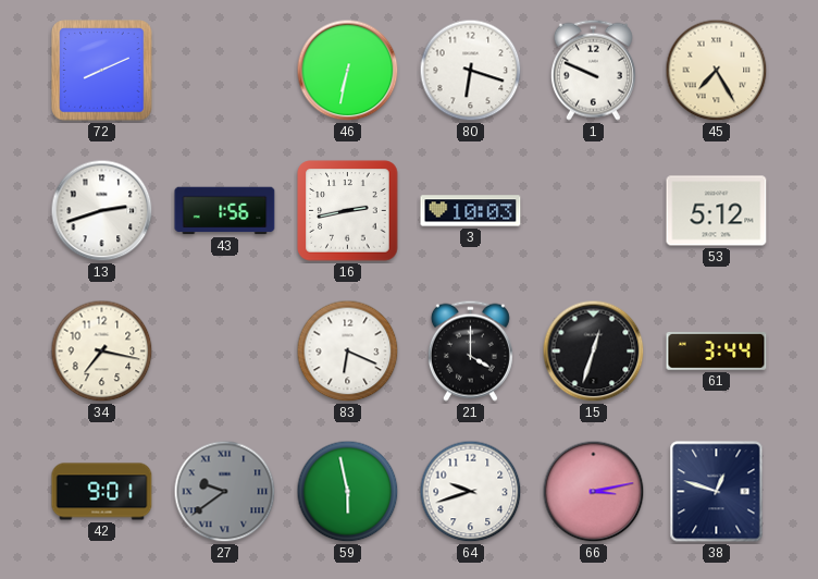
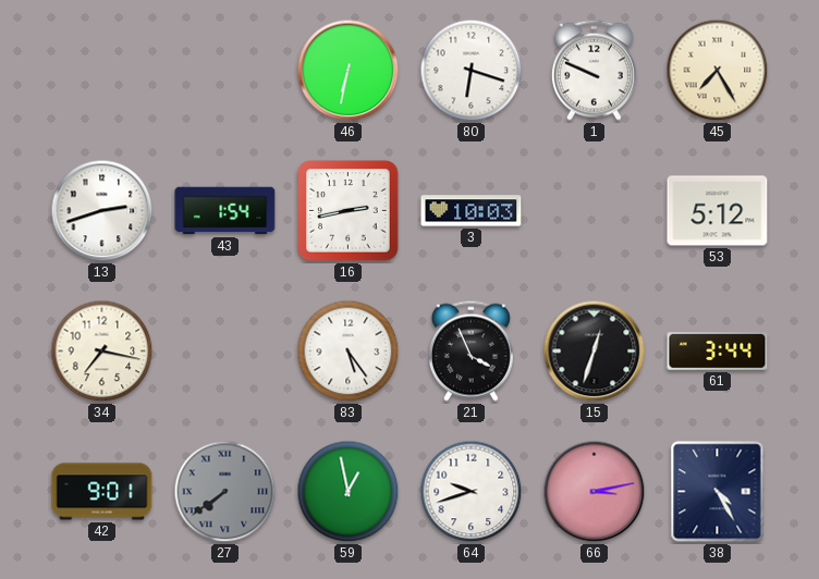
72: 8:11 -> none
43: 1:56 -> 1:54
83: 6:19 -> 5:24
21: 4:00 -> 3:56
27: 9:39 -> 7:39
59: 5:58 -> 12:58
38: 12:48 -> 4:25
